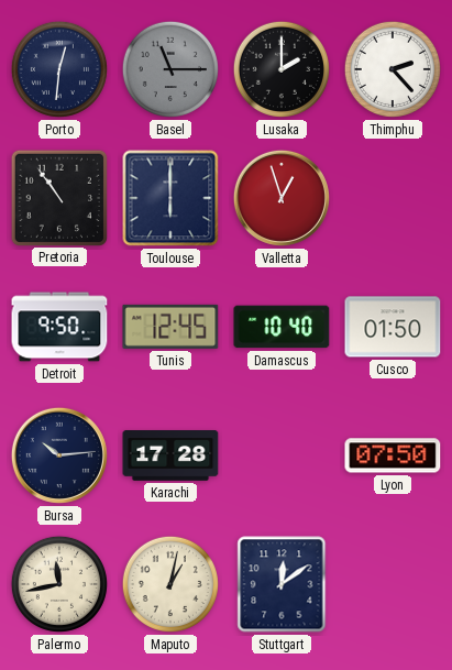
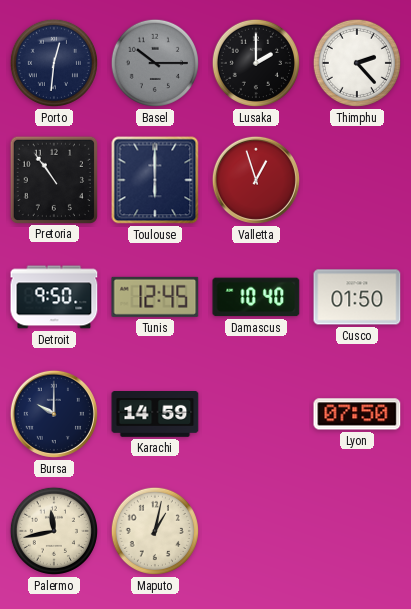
Basel: 11:15 -> 10:15
Bursa: 10:14 -> 10:00
Karachi: 17:28 -> 14:59
Stuttgart: 12:09 -> none
